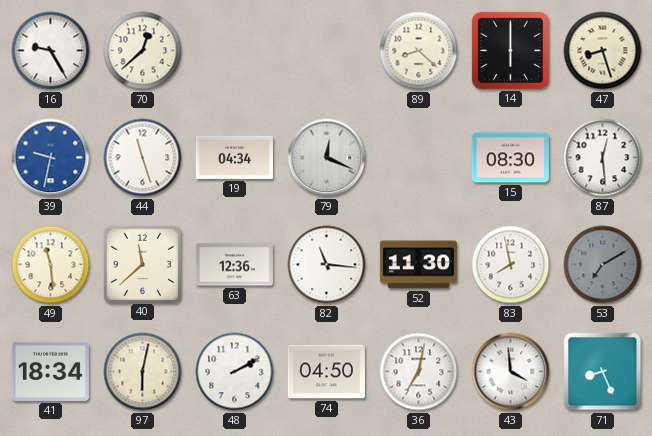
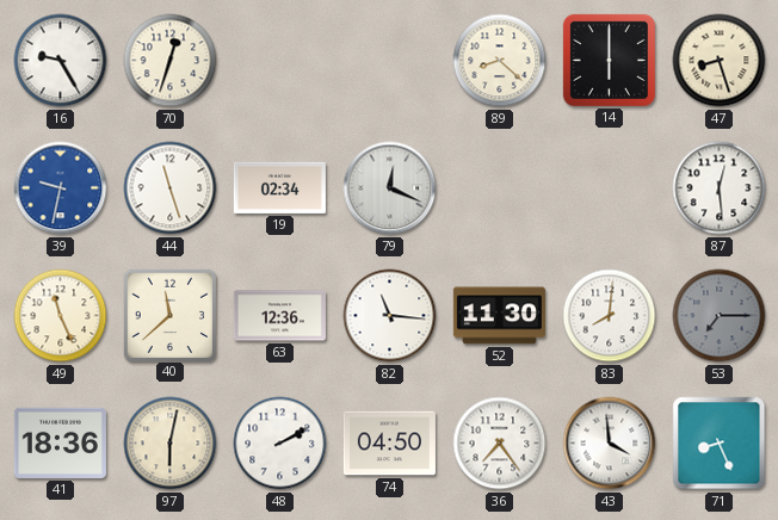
70: 12:38 -> 12:33
19: 04:34 -> 02:34
15: 08:30 -> none
49: 11:29 -> 11:26
83: 7:58 -> 8:01
53: 7:10 -> 7:15
41: 18:34 -> 18:36
36: 7:02 -> 7:24
